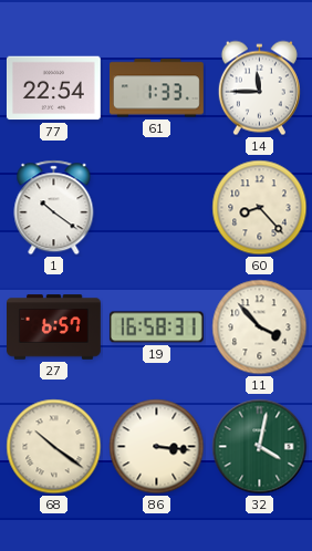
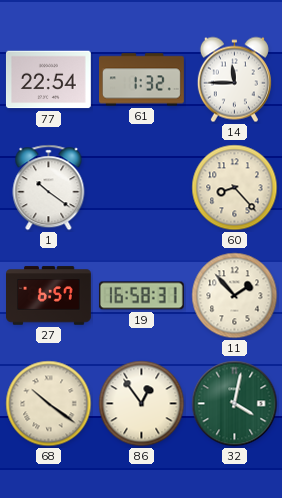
61: 1:33 -> 1:32
11: 3:53 -> 1:53
86: 3:16 -> 12:54
